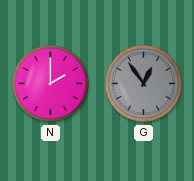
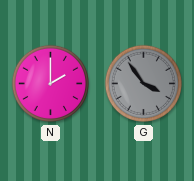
G: 12:54 -> 3:54
